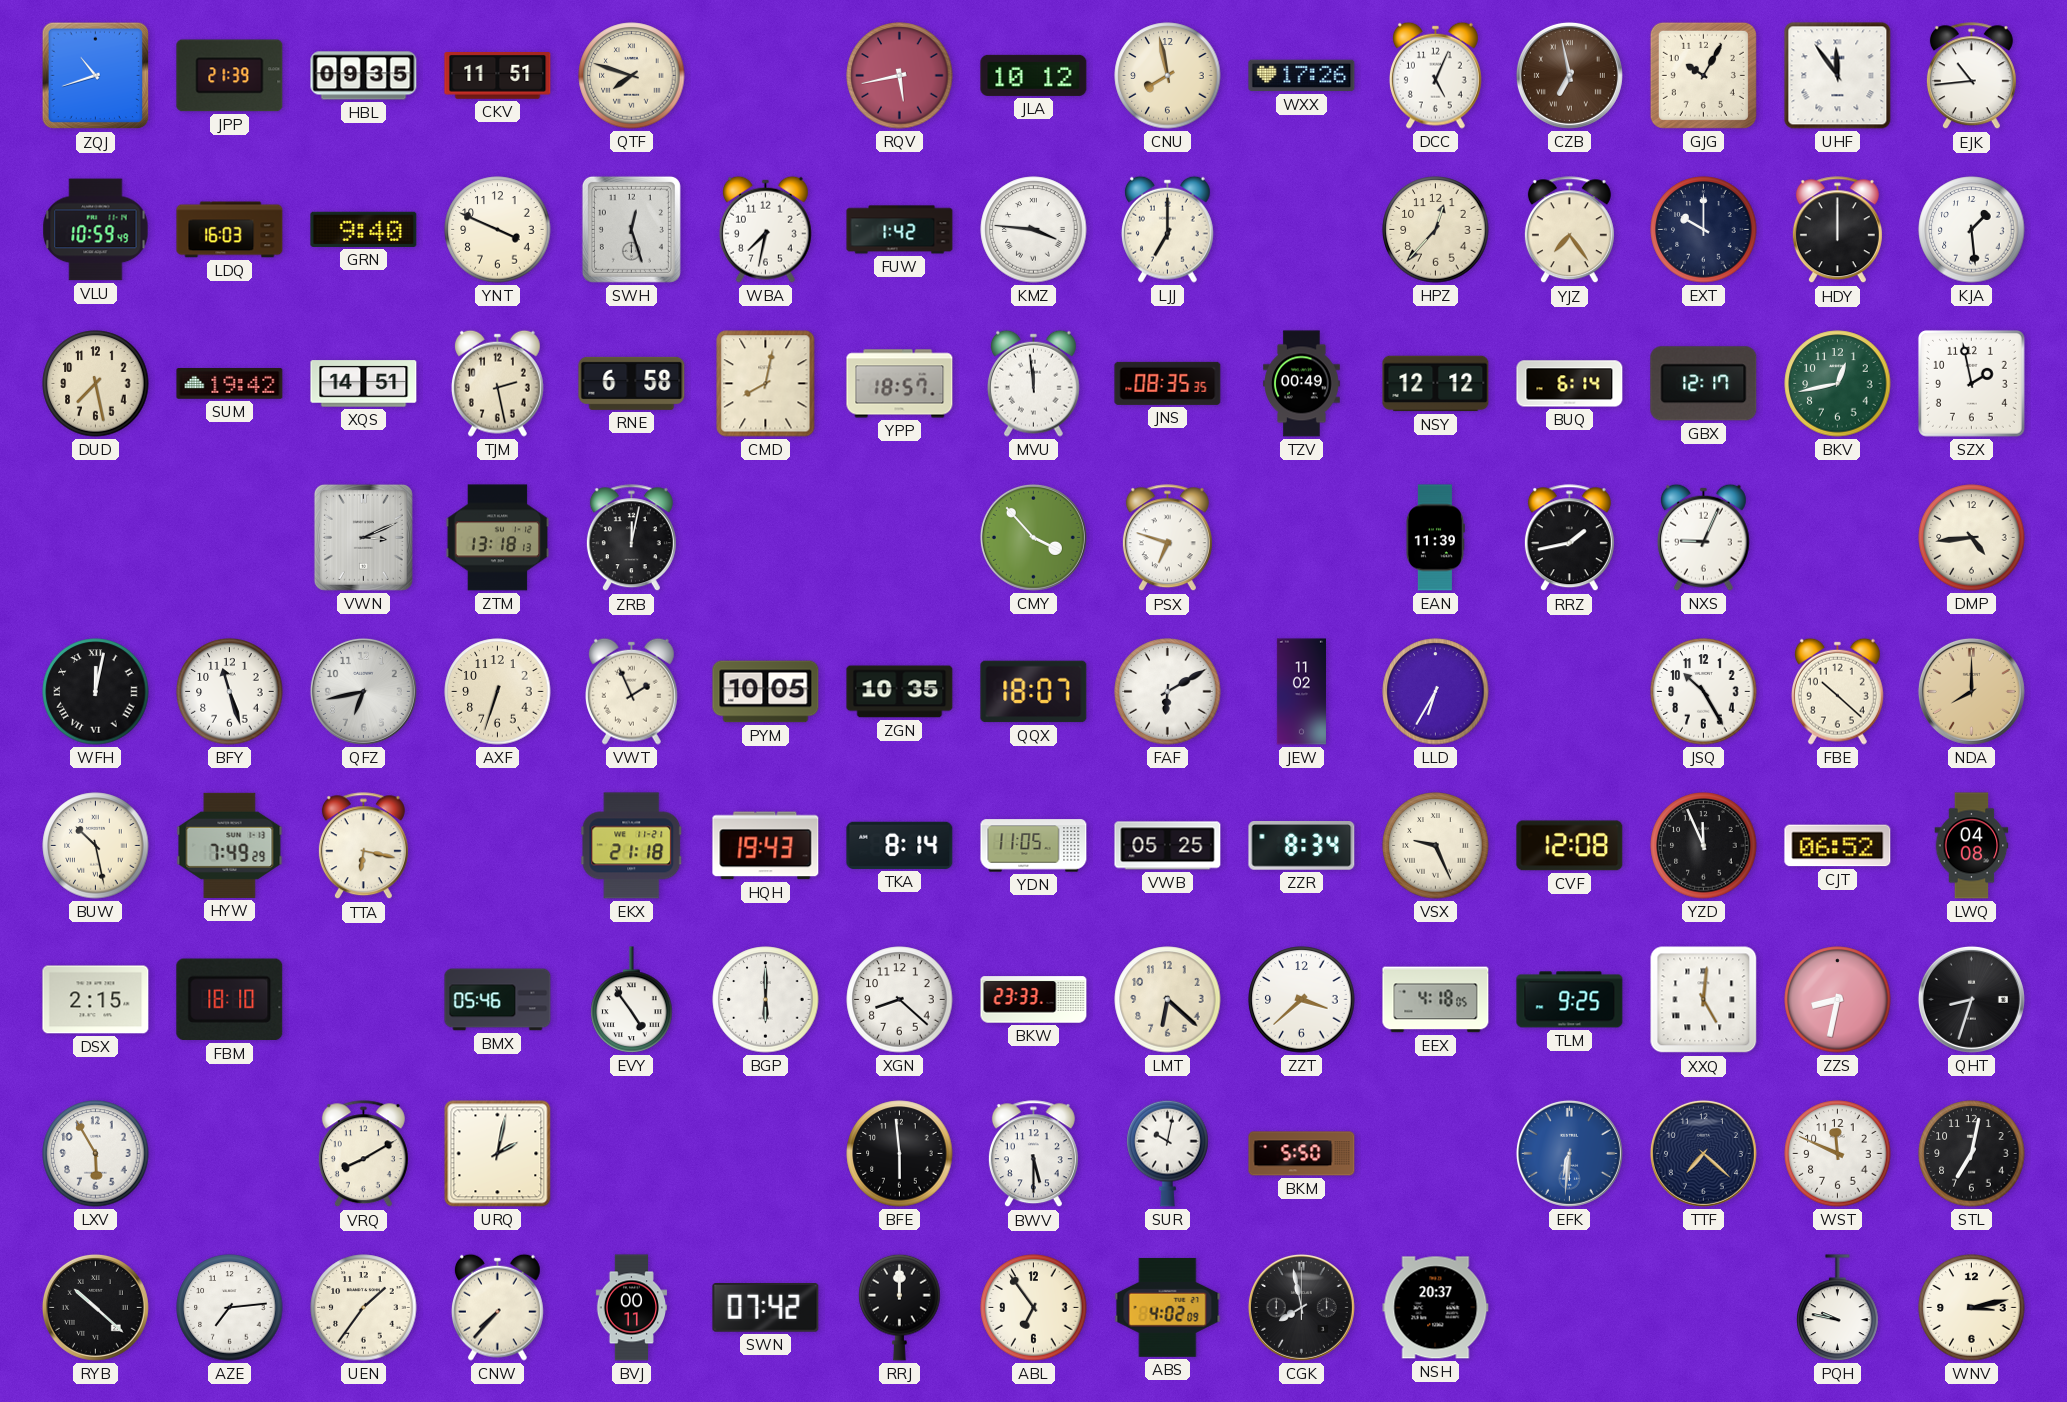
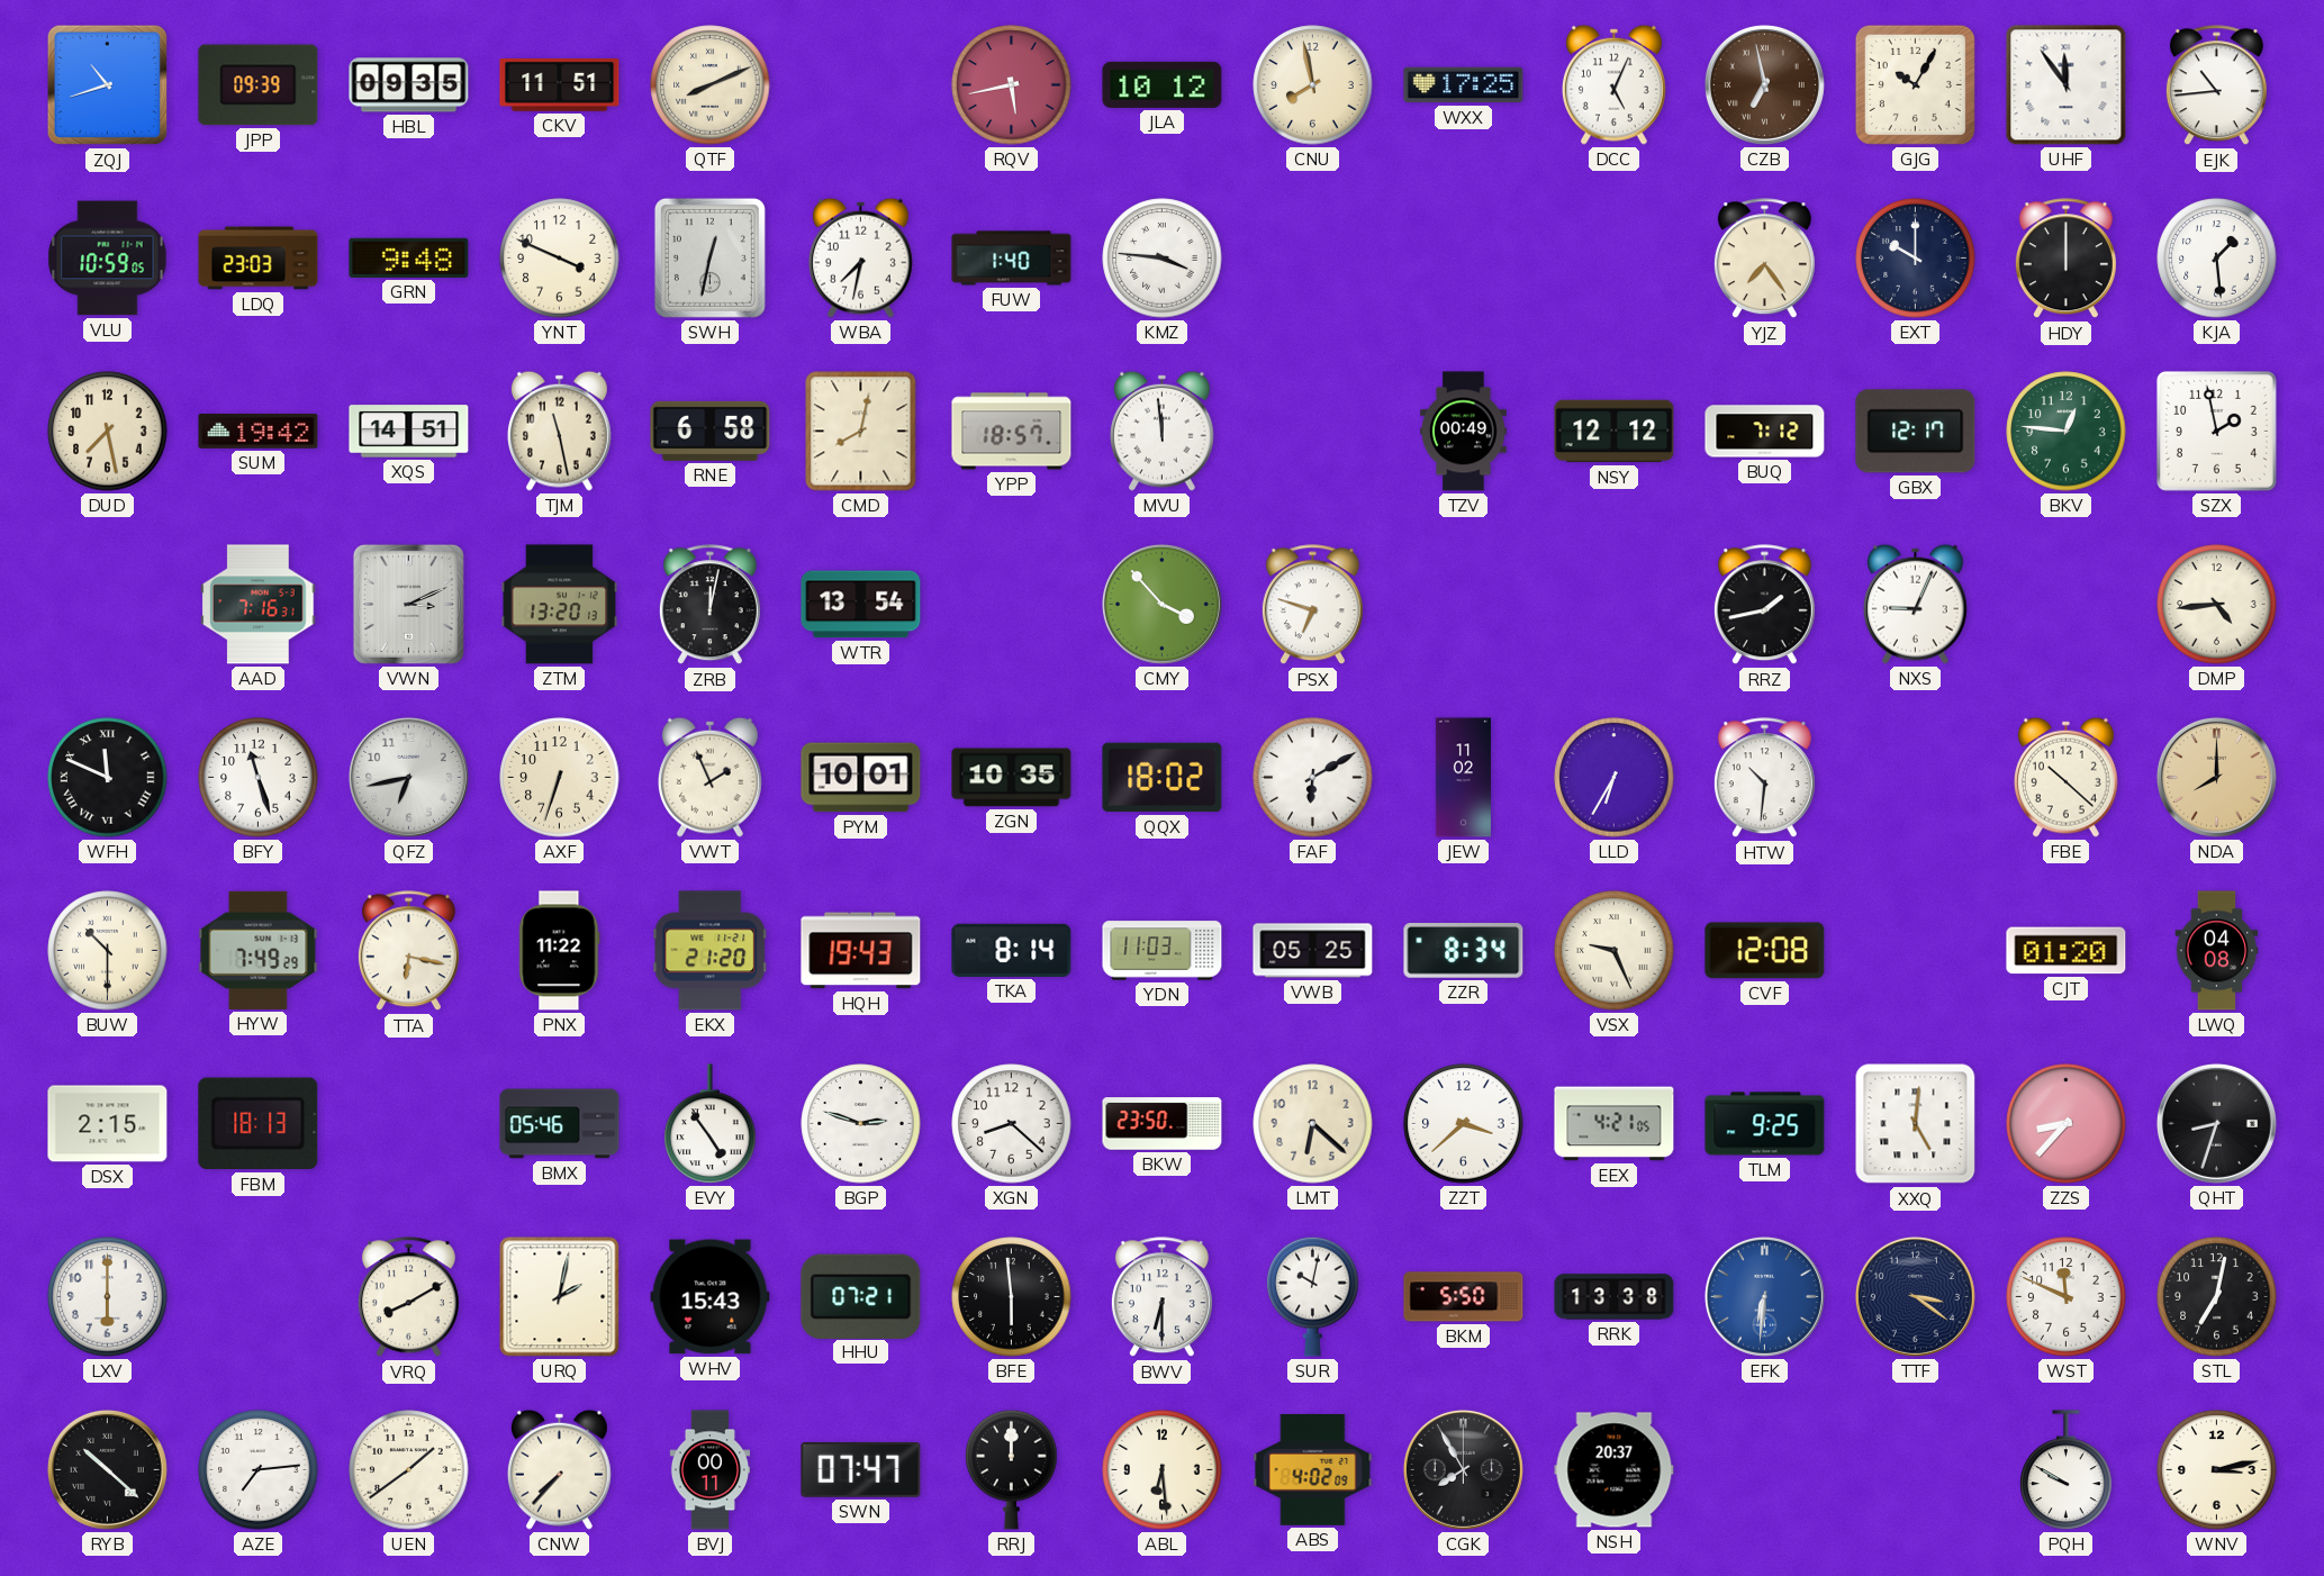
JPP: 21:39 -> 09:39
QTF: 7:48 -> 8:11
WXX: 17:26 -> 17:25
VLU: 10:59:49 -> 10:59:05
LDQ: 16:03 -> 23:03
GRN: 9:40 -> 9:48
SWH: 12:27 -> 12:32
FUW: 1:42 -> 1:40
LJJ: 7:00 -> none
HPZ: 12:37 -> none
TJM: 2:28 -> 11:28
JNS: 08:35 -> none
BUQ: 6:14 -> 7:12
BKV: 12:43 -> 12:46
AAD: none -> 7:16
ZTM: 13:18 -> 13:20
WTR: none -> 13:54
EAN: 11:39 -> none
WFH: 12:02 -> 11:49
PYM: 10:05 -> 10:01
QQX: 18:07 -> 18:02
HTW: none -> 10:31
JSQ: 10:25 -> none
BUW: 10:28 -> 10:30
PNX: none -> 11:22
EKX: 21:18 -> 21:20
YDN: 11:05 -> 11:03
YZD: 11:56 -> none
CJT: 06:52 -> 01:20
FBM: 18:10 -> 18:13
BGP: 6:00 -> 2:48
BKW: 23:33 -> 23:50
EEX: 4:18 -> 4:21
ZZS: 8:32 -> 8:37
LXV: 5:55 -> 6:00
WHV: none -> 15:43
HHU: none -> 07:21
BWV: 5:30 -> 6:30
RRK: none -> 13:38
TTF: 7:22 -> 3:21
UEN: 1:36 -> 1:39
SWN: 07:42 -> 07:47
ABL: 6:54 -> 6:29
CGK: 7:58 -> 7:55
PQH: 9:47 -> 9:50
